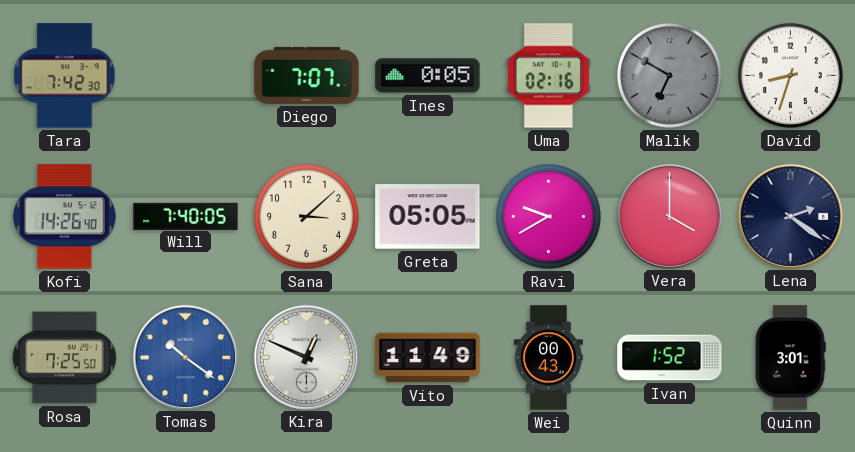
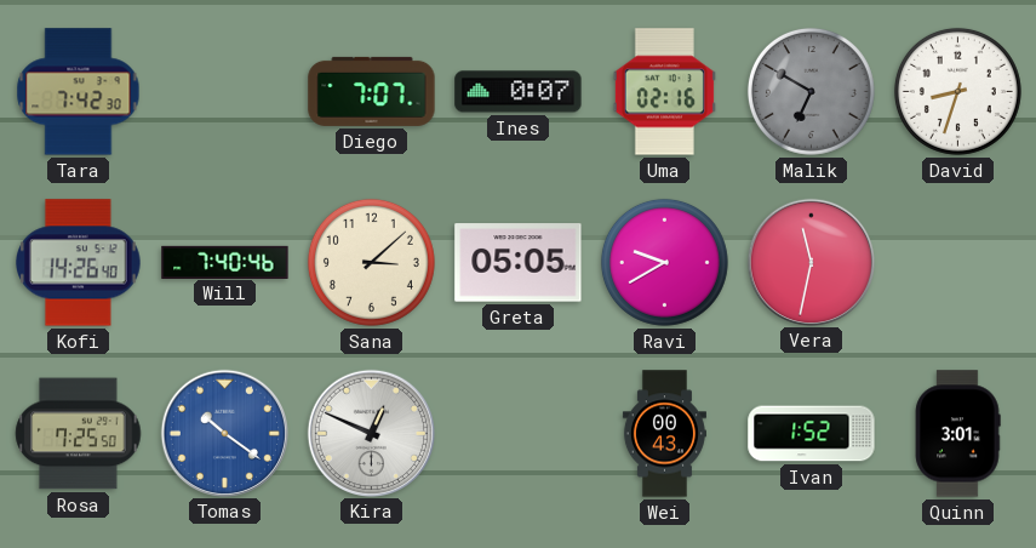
Ines: 0:05 -> 0:07
Will: 7:40:05 -> 7:40:46
Vera: 4:00 -> 11:32
Lena: 2:21 -> none
Vito: 11:49 -> none
